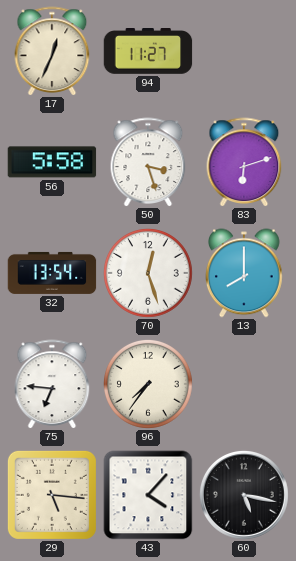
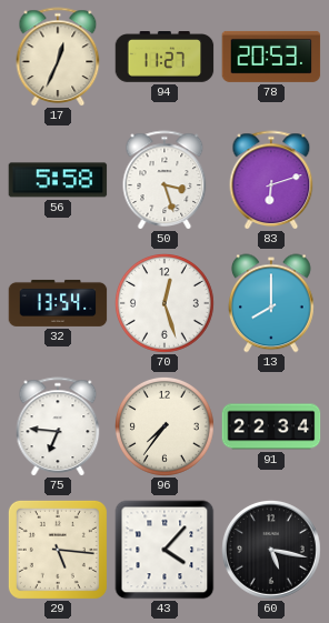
78: none -> 20:53
91: none -> 22:34
